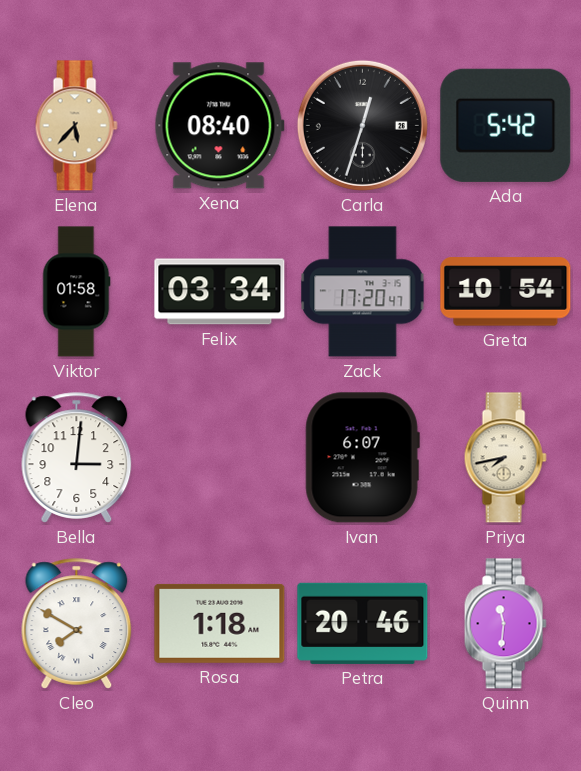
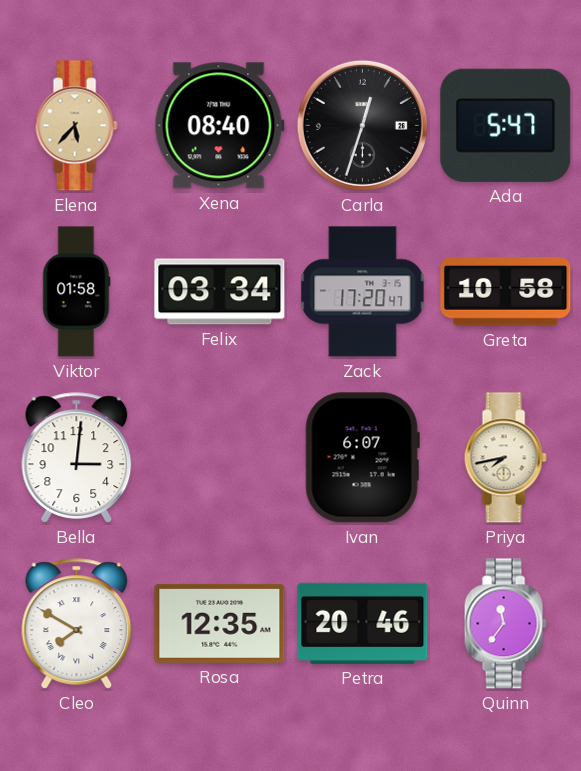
Ada: 5:42 -> 5:47
Greta: 10:54 -> 10:58
Rosa: 1:18 -> 12:35
Quinn: 11:31 -> 11:36
